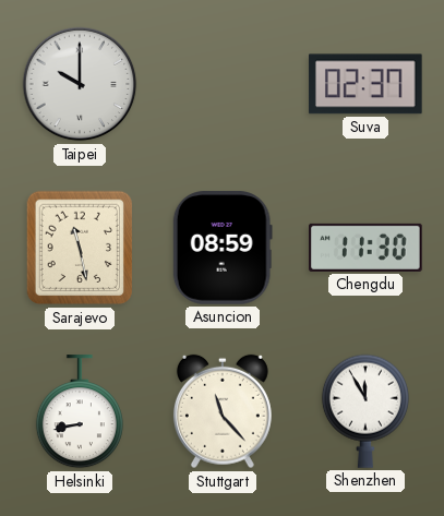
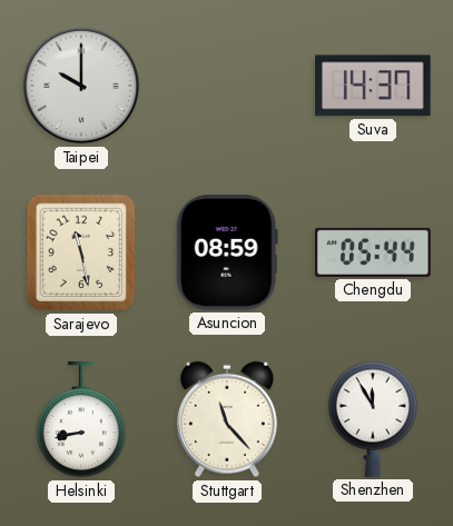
Suva: 02:37 -> 14:37
Chengdu: 11:30 -> 05:44
